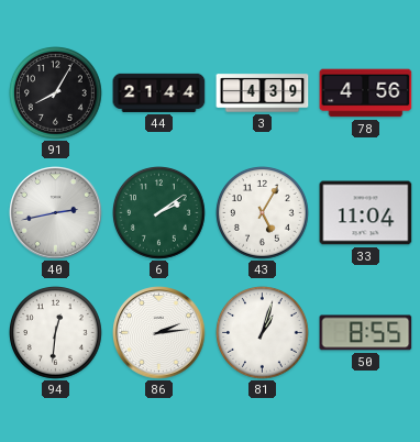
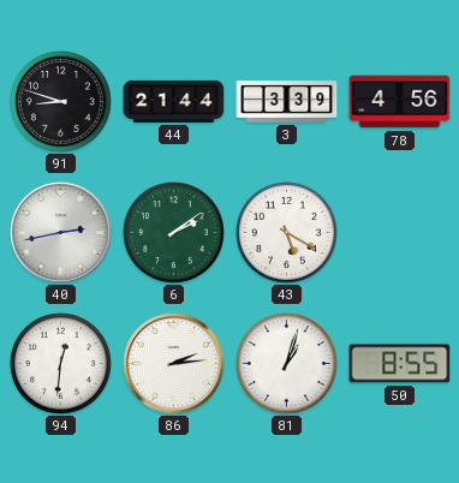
91: 8:05 -> 8:48
3: 4:39 -> 3:39
43: 5:05 -> 5:20
33: 11:04 -> none
